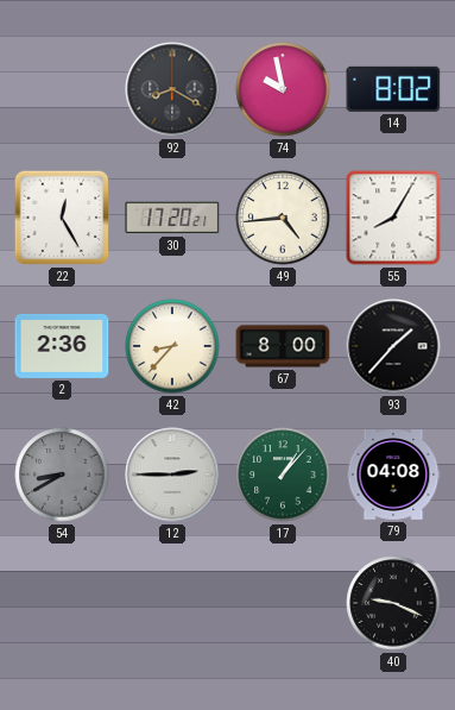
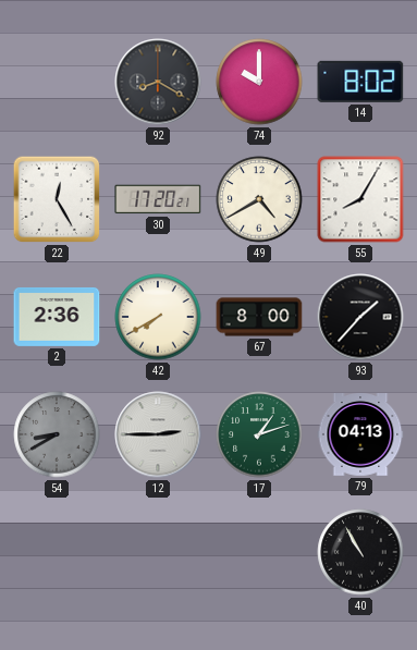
74: 9:58 -> 10:00
49: 4:44 -> 4:40
42: 8:37 -> 7:40
17: 1:07 -> 1:12
79: 04:08 -> 04:13
40: 9:19 -> 10:55
